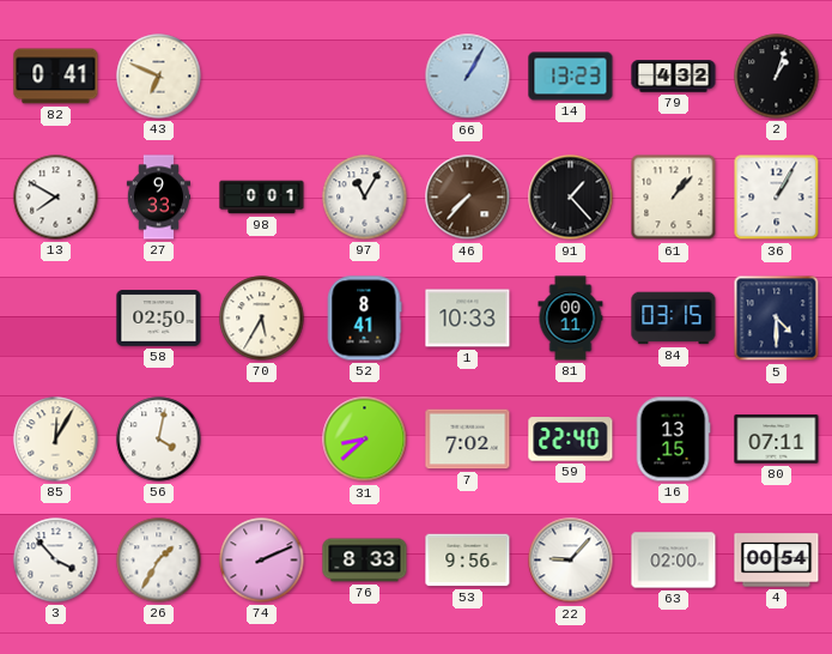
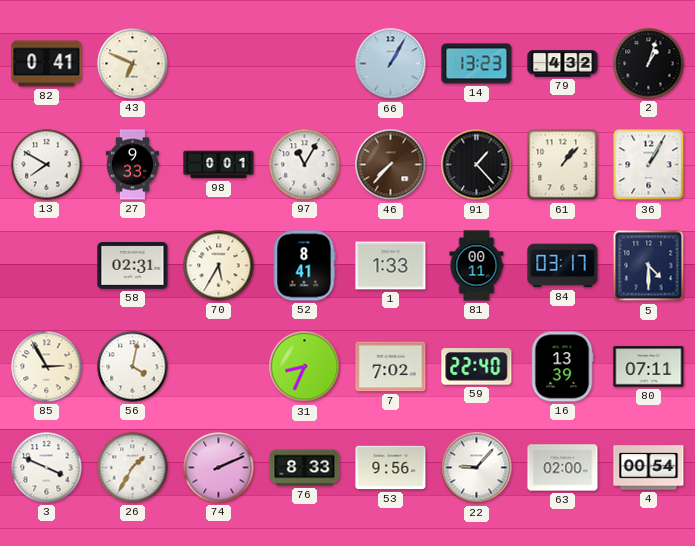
58: 02:50 -> 02:31
1: 10:33 -> 1:33
84: 03:15 -> 03:17
85: 12:05 -> 2:55
31: 8:38 -> 8:34
16: 13:15 -> 13:39
3: 3:53 -> 3:49
